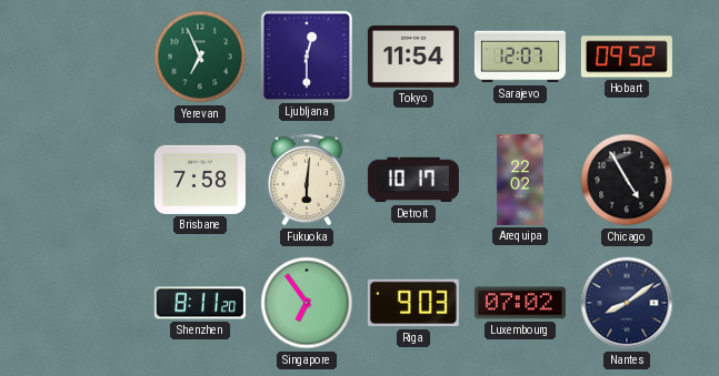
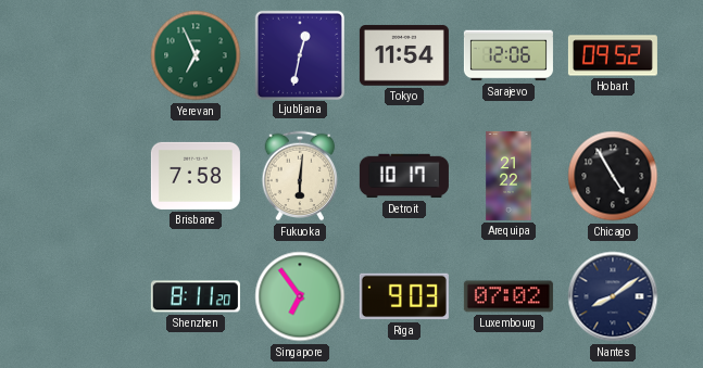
Ljubljana: 12:30 -> 12:32
Sarajevo: 12:07 -> 12:06
Arequipa: 22:02 -> 21:22
